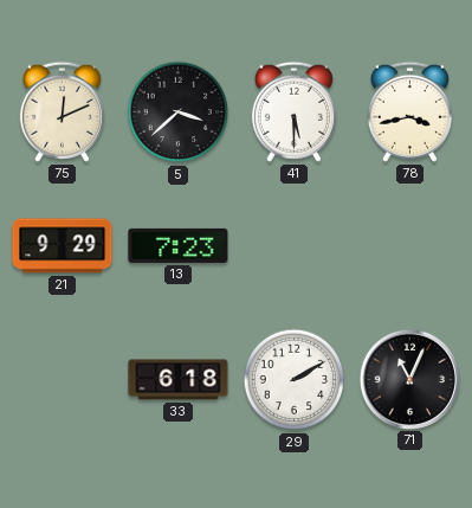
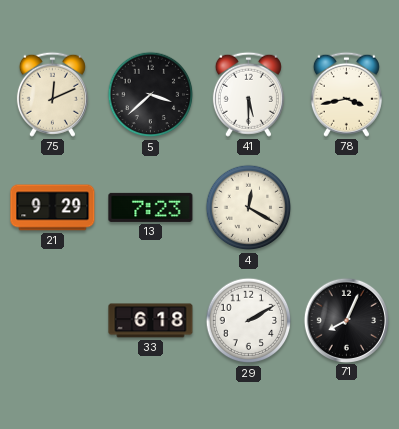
4: none -> 12:20
71: 11:04 -> 8:04
